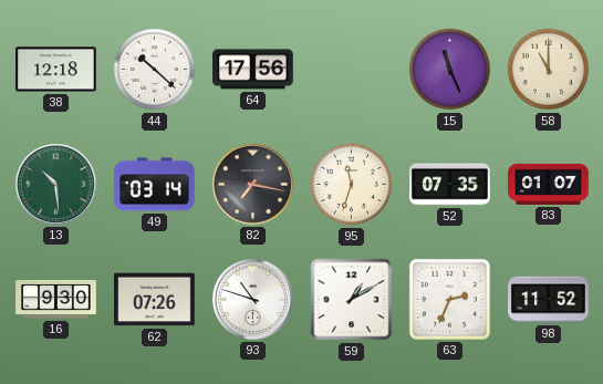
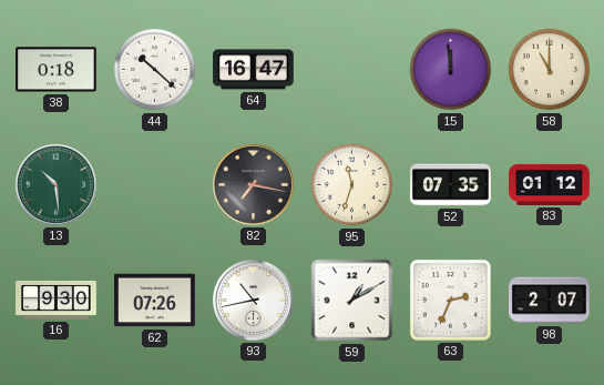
38: 12:18 -> 0:18
64: 17:56 -> 16:47
15: 11:26 -> 11:59
49: 03:14 -> none
83: 01:07 -> 01:12
93: 10:48 -> 10:43
98: 11:52 -> 2:07
